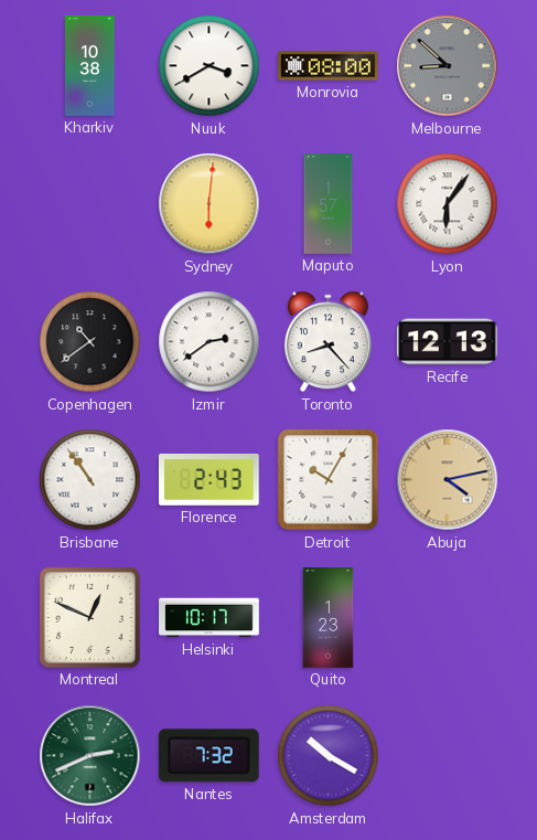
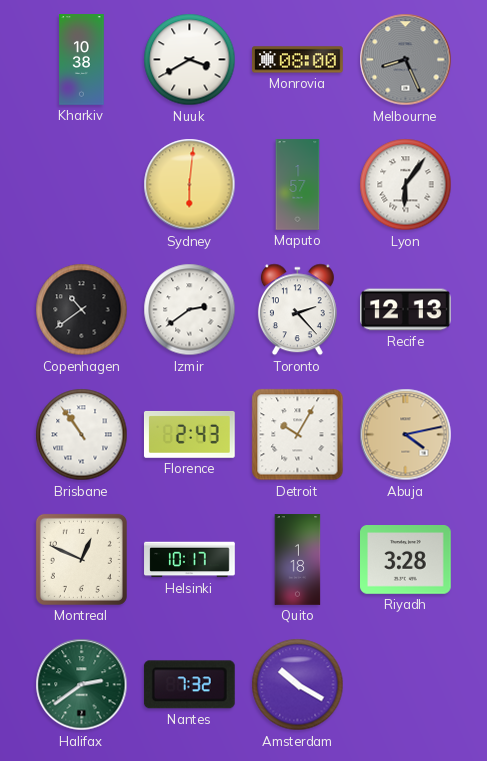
Melbourne: 8:52 -> 8:26
Toronto: 8:23 -> 2:23
Quito: 1:23 -> 1:18
Riyadh: none -> 3:28
Halifax: 2:41 -> 2:39
